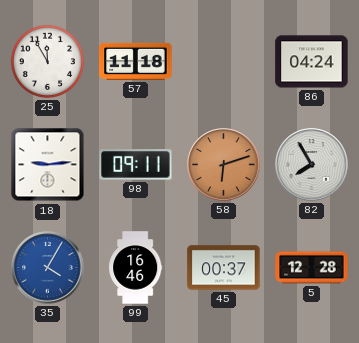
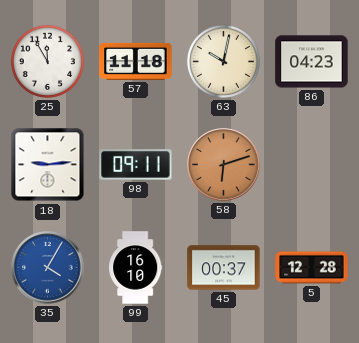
63: none -> 10:02
86: 04:24 -> 04:23
82: 7:55 -> none
99: 16:46 -> 16:10
